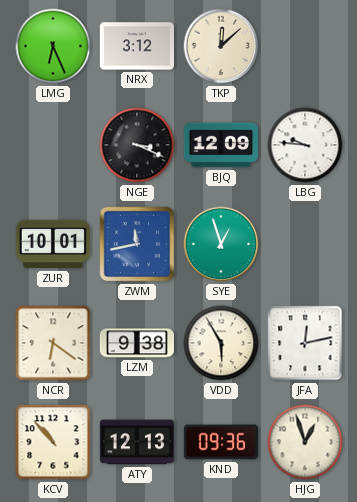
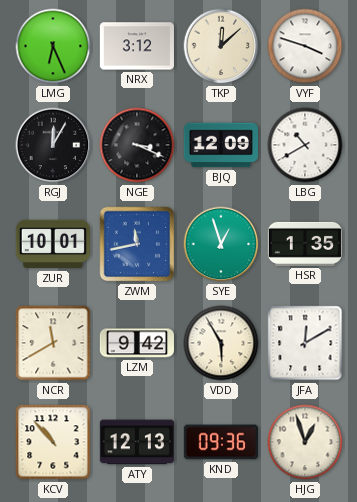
VYF: none -> 3:48
RGJ: none -> 12:05
LBG: 9:46 -> 10:40
HSR: none -> 1:35
NCR: 6:21 -> 11:40
LZM: 9:38 -> 9:42
JFA: 12:13 -> 12:10
